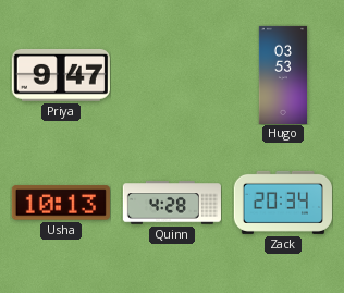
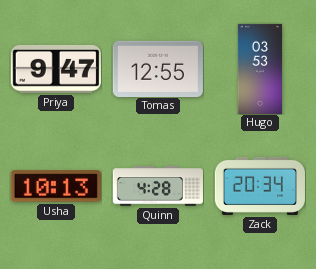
Tomas: none -> 12:55
